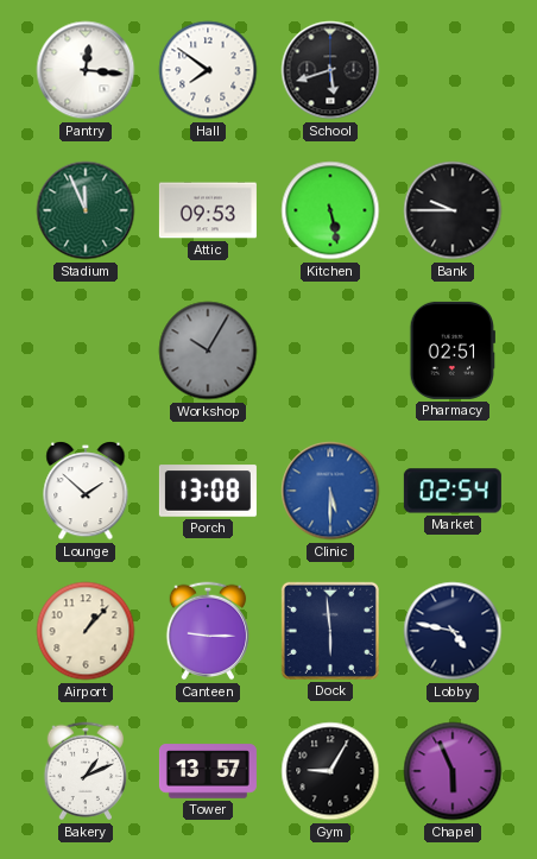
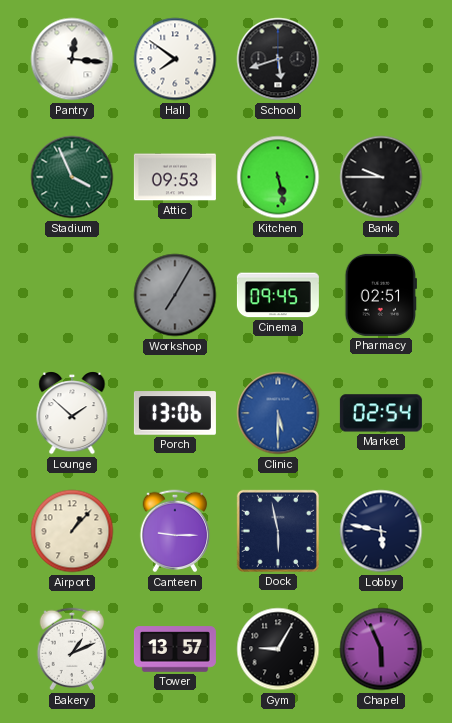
Stadium: 11:56 -> 3:56
Workshop: 10:05 -> 7:05
Cinema: none -> 09:45
Porch: 13:08 -> 13:06
Dock: 5:59 -> 5:58
Lobby: 4:47 -> 5:47
